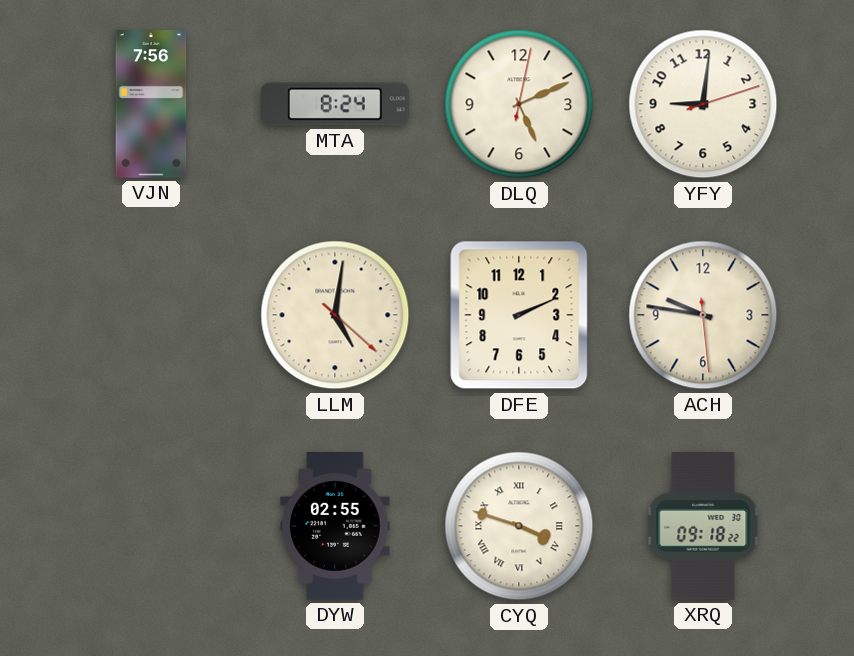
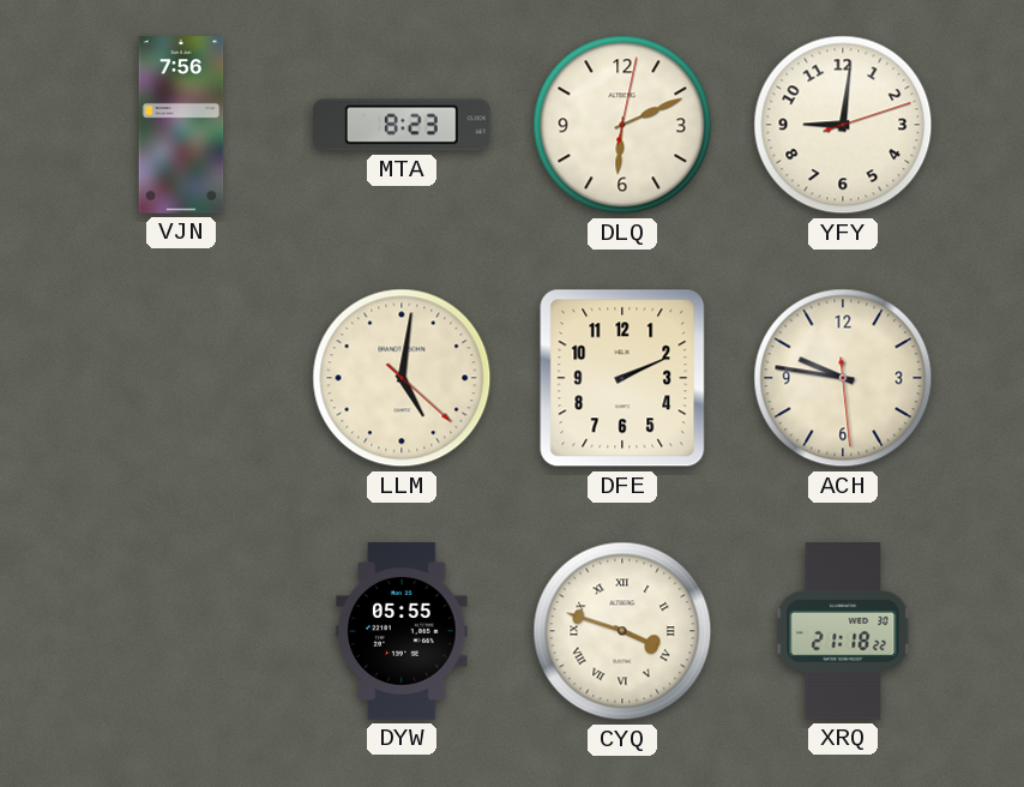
MTA: 8:24 -> 8:23
DLQ: 5:11 -> 6:11
DYW: 02:55 -> 05:55
XRQ: 09:18 -> 21:18
